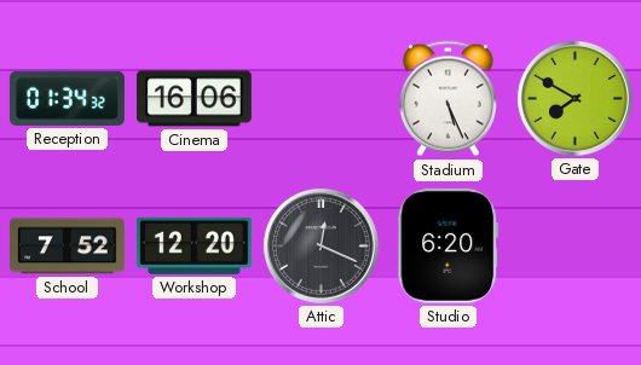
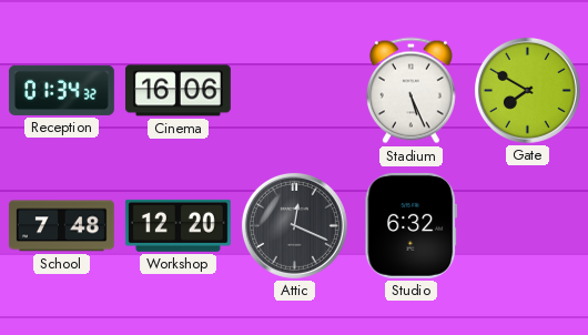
School: 7:52 -> 7:48
Studio: 6:20 -> 6:32
